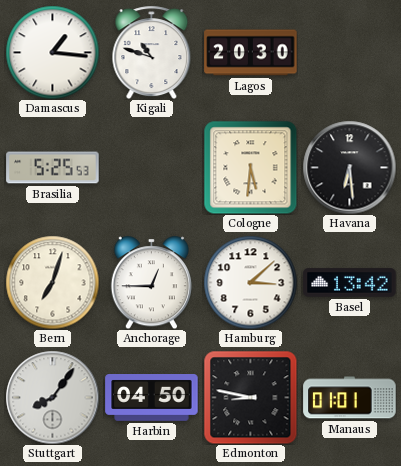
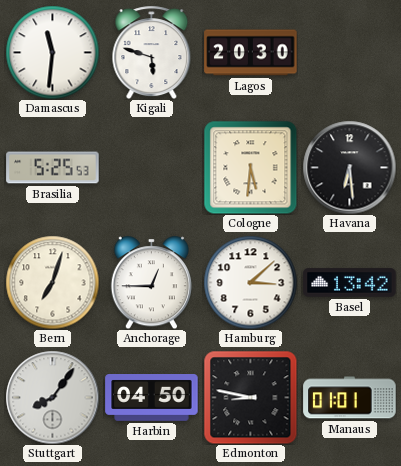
Damascus: 1:16 -> 11:31
Kigali: 10:48 -> 5:48
